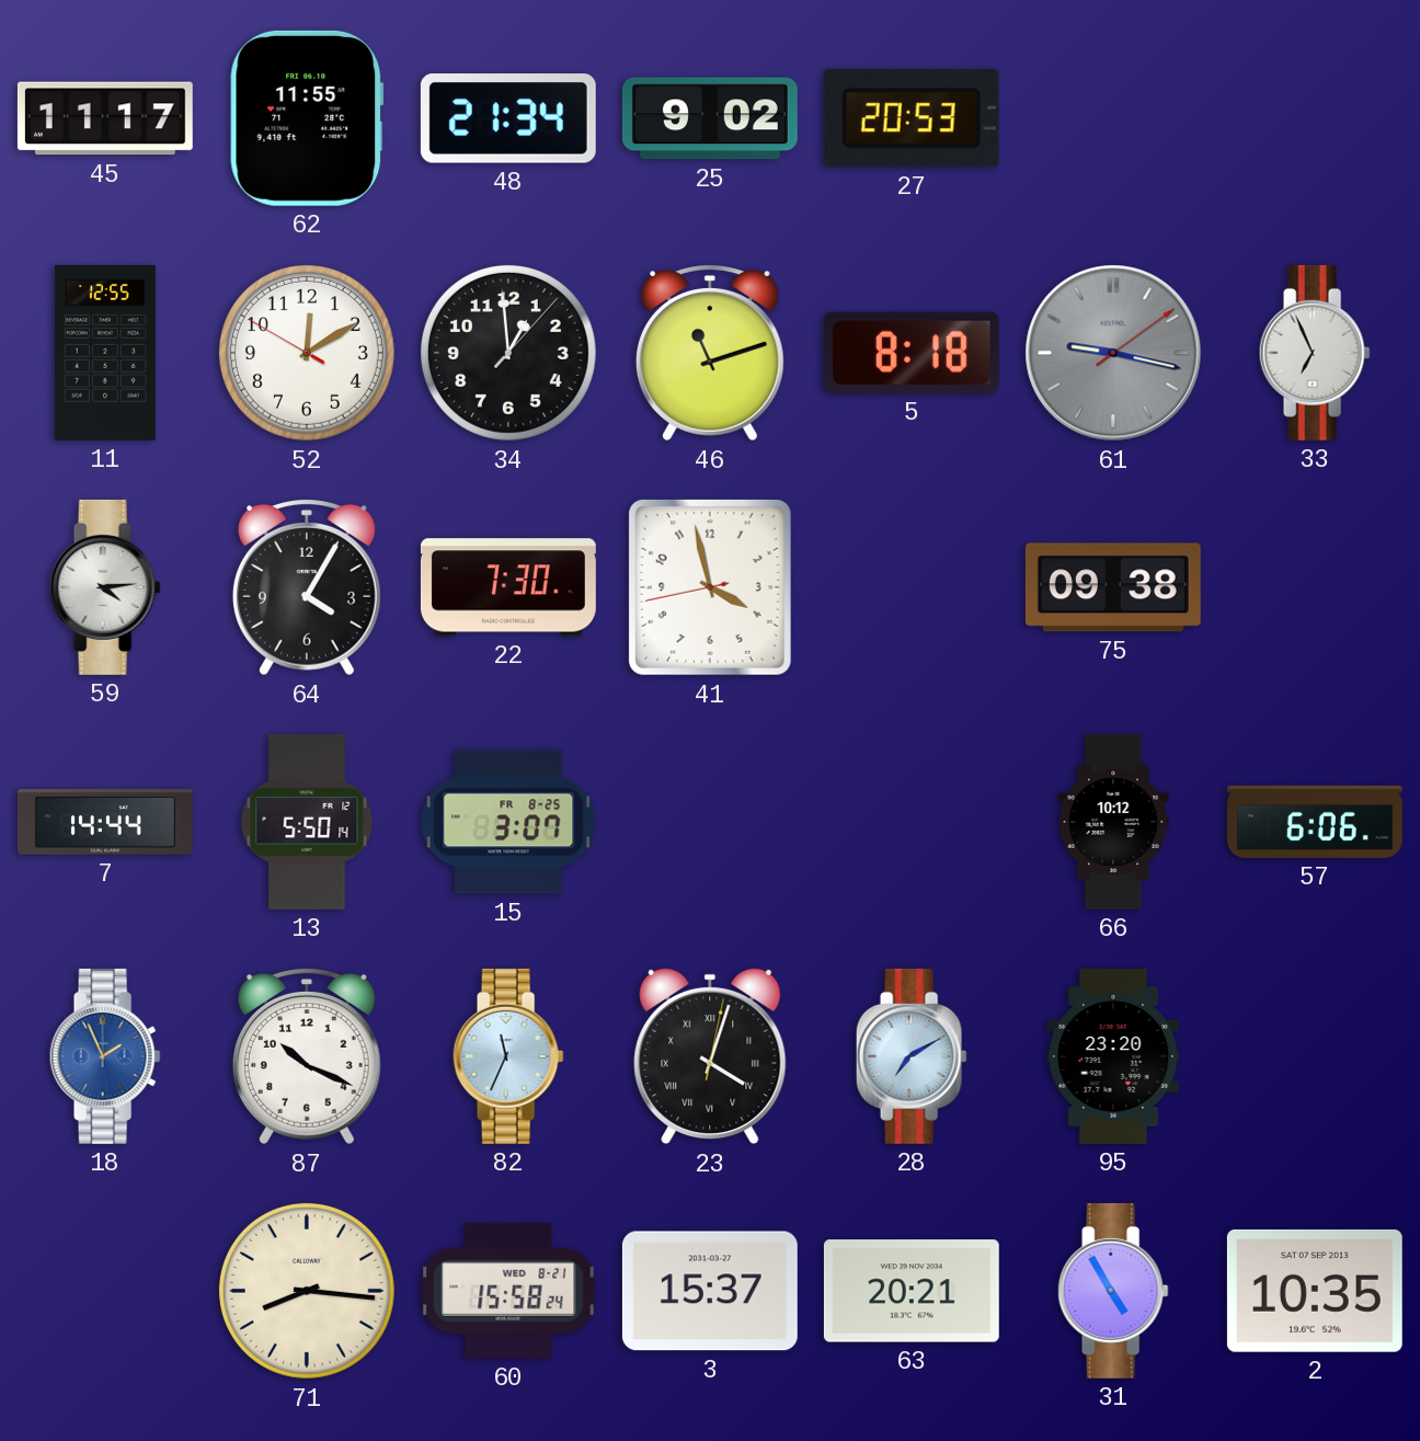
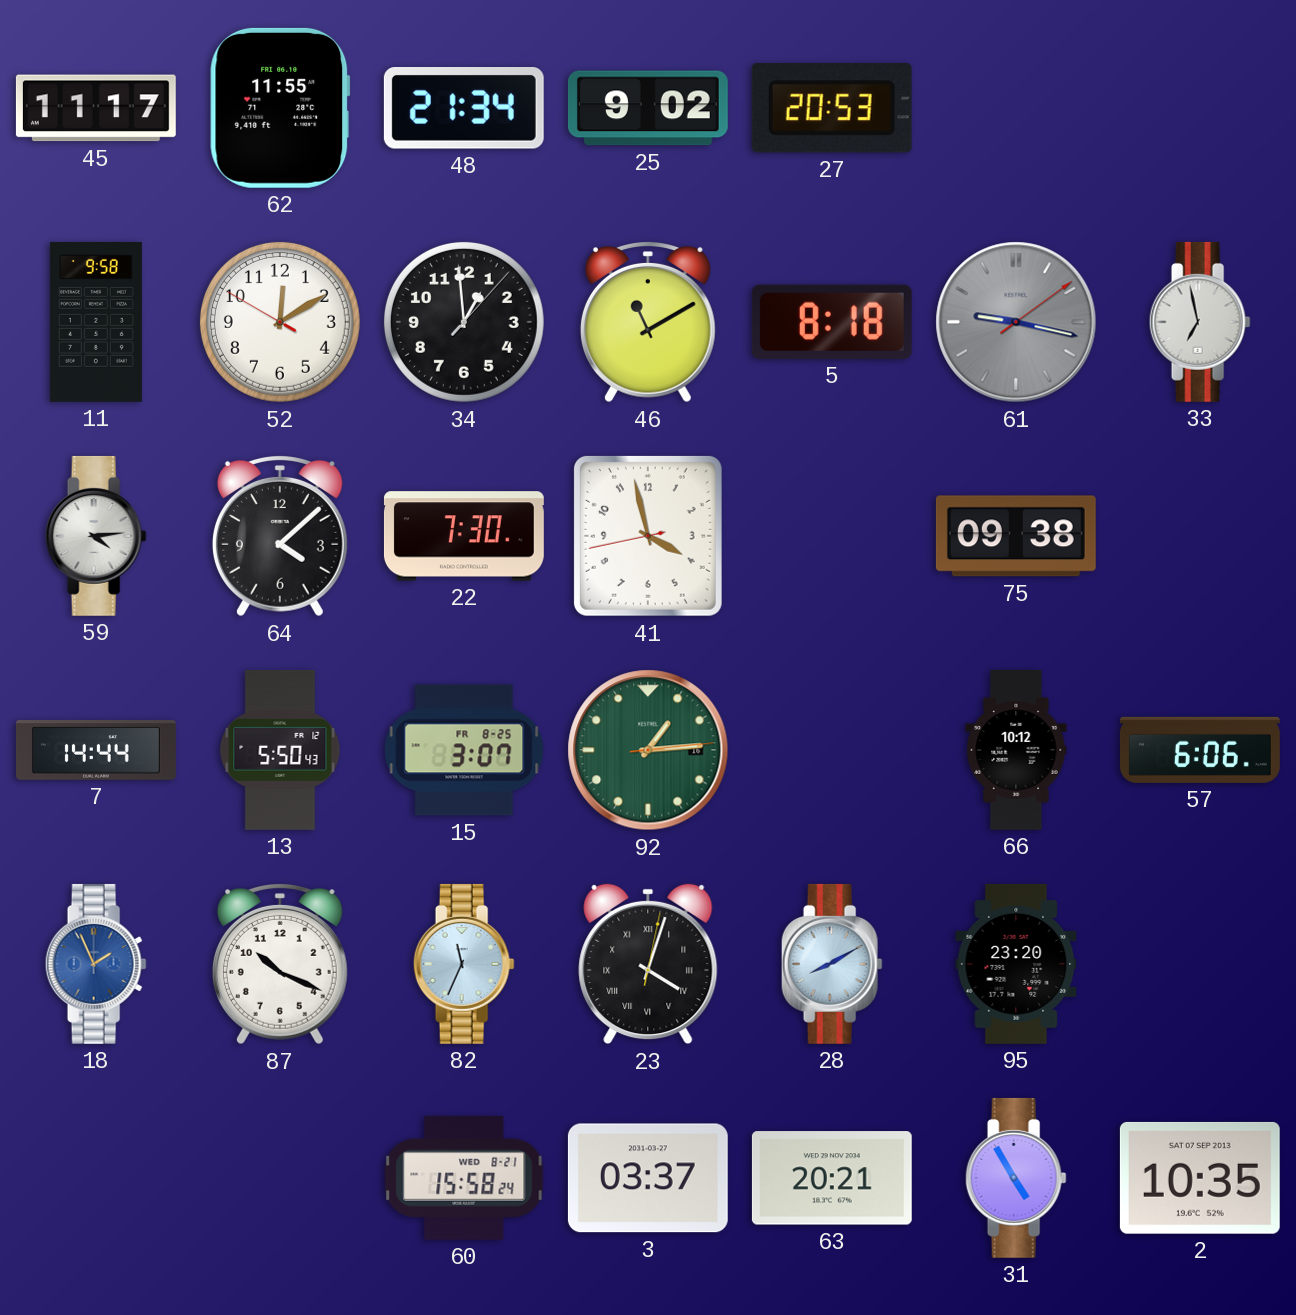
11: 12:55 -> 9:58
46: 11:12 -> 11:10
33: 6:56 -> 6:58
64: 4:05 -> 4:08
13: 5:50:14 -> 5:50:43
92: none -> 1:14
28: 7:10 -> 8:10
71: 8:16 -> none
3: 15:37 -> 03:37
